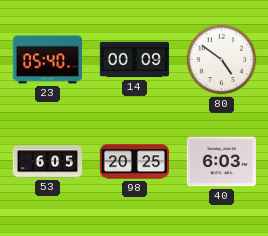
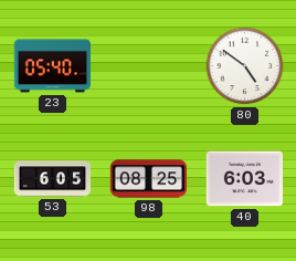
14: 00:09 -> none
98: 20:25 -> 08:25
